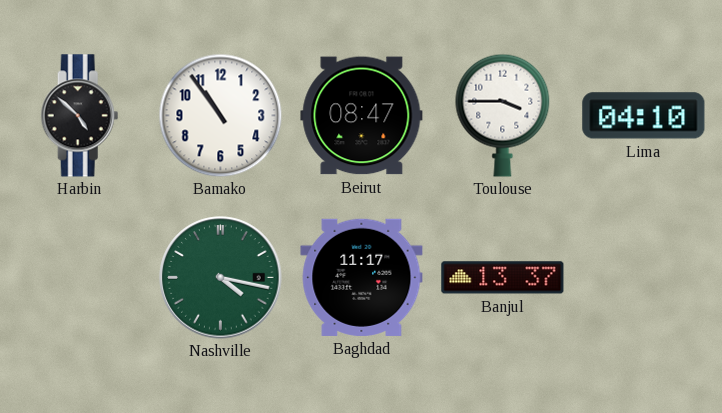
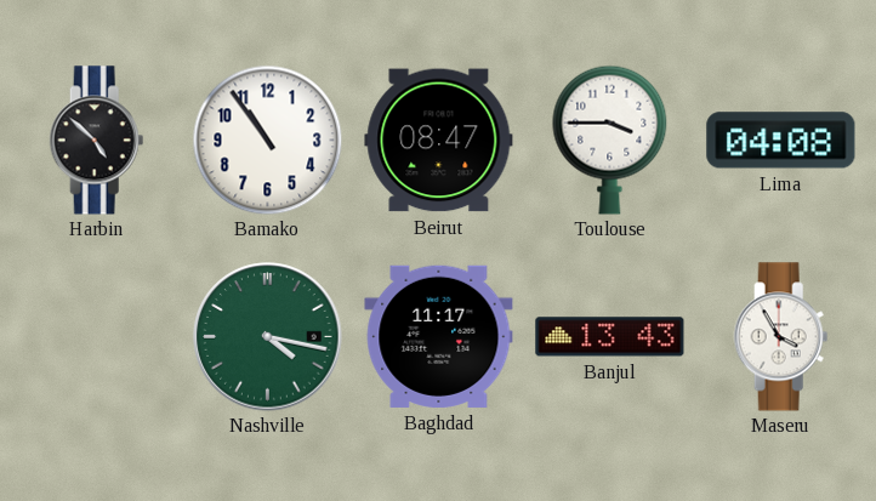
Lima: 04:10 -> 04:08
Banjul: 13:37 -> 13:43
Maseru: none -> 3:55
